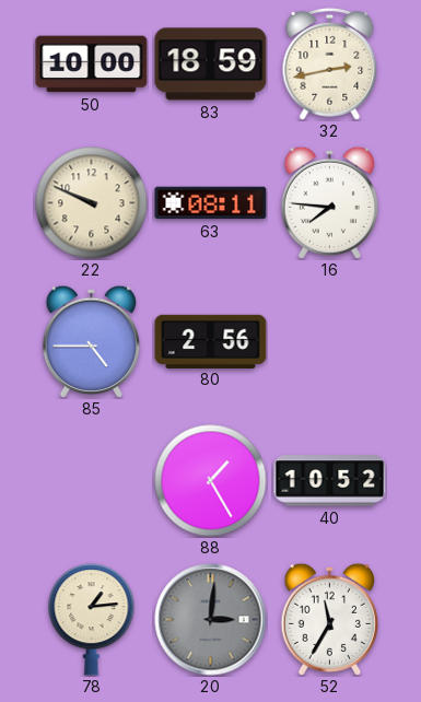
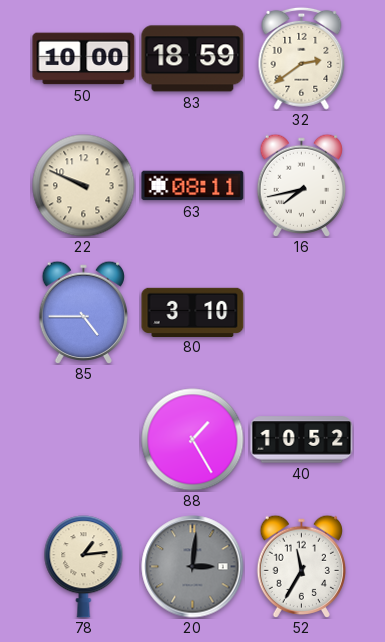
32: 2:43 -> 2:39
16: 7:46 -> 7:43
80: 2:56 -> 3:10
